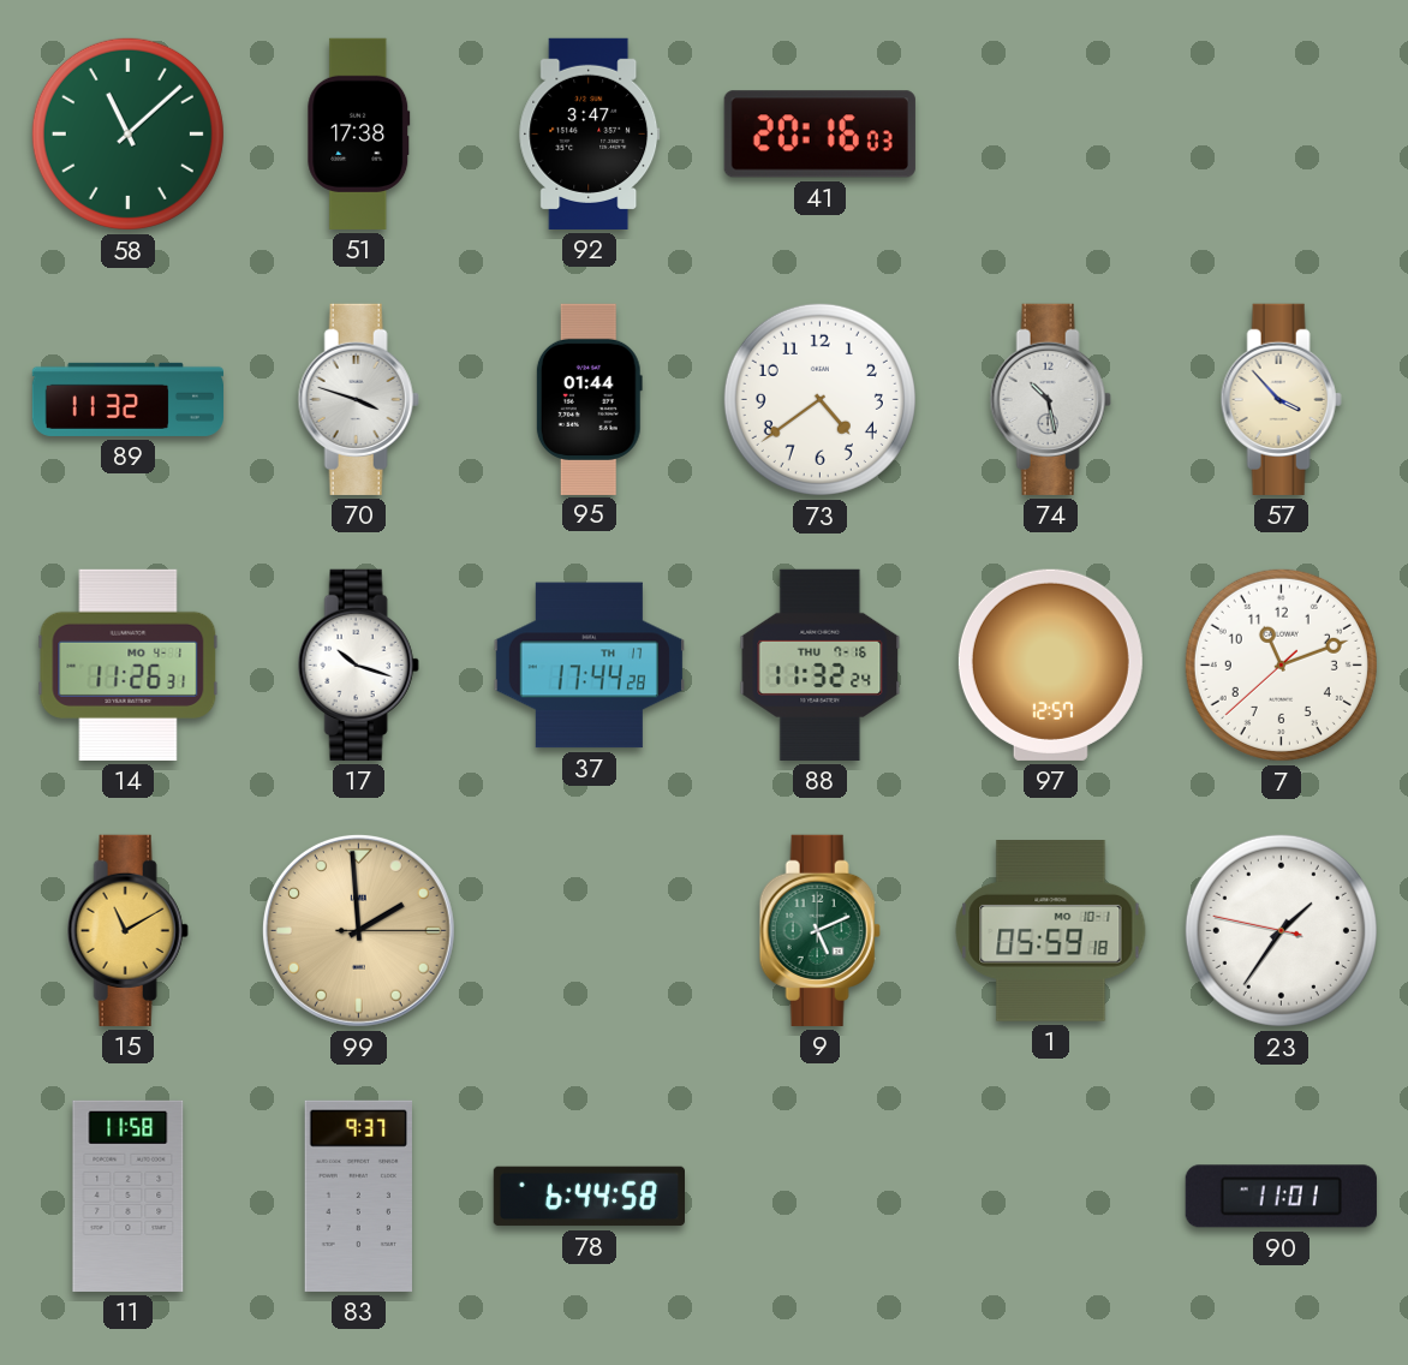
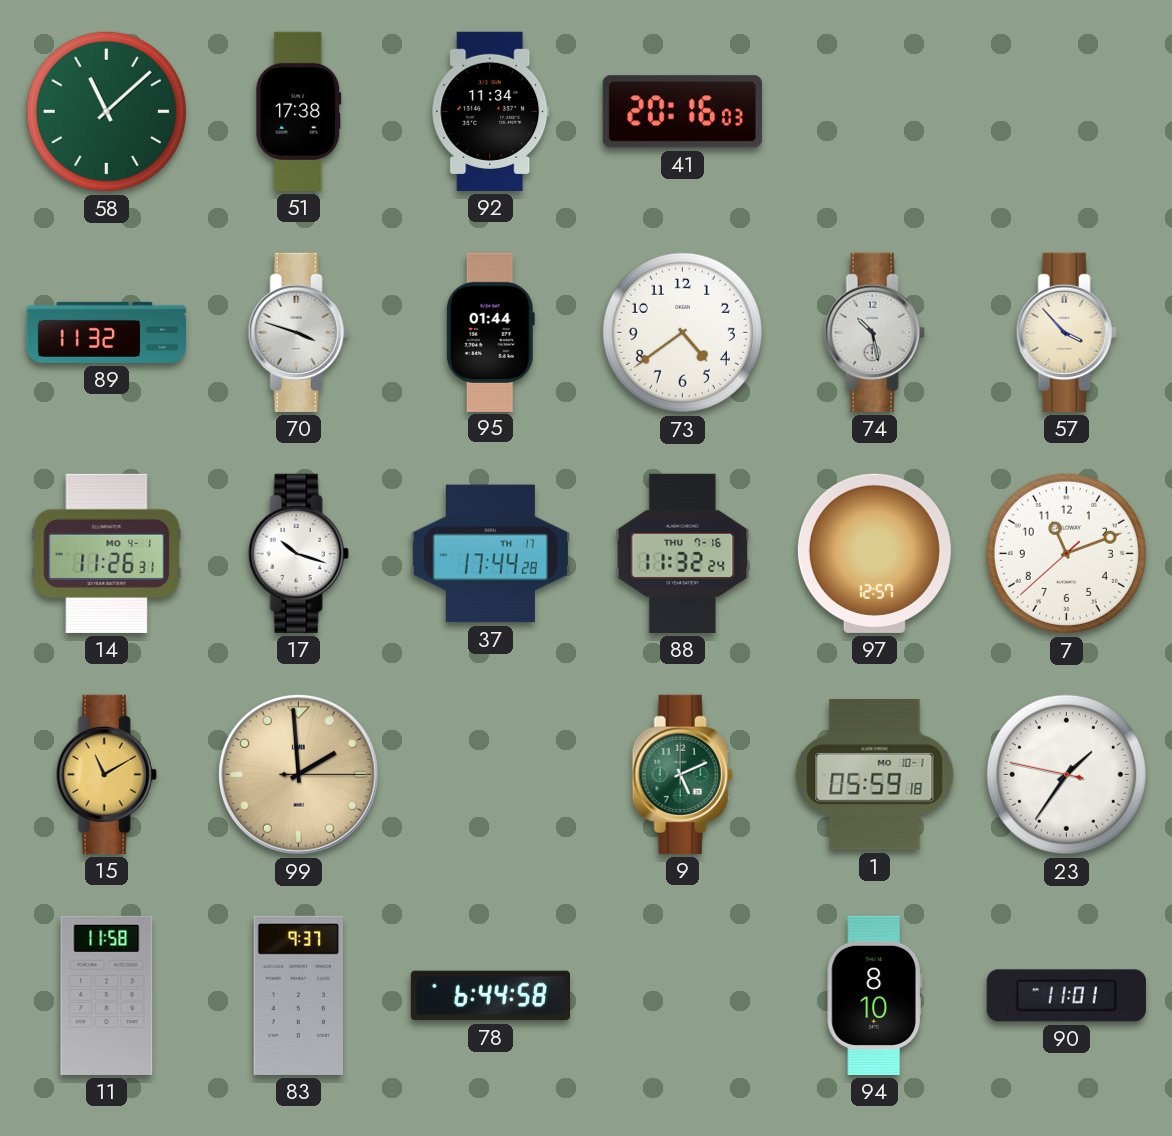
92: 3:47 -> 11:34
94: none -> 8:10
